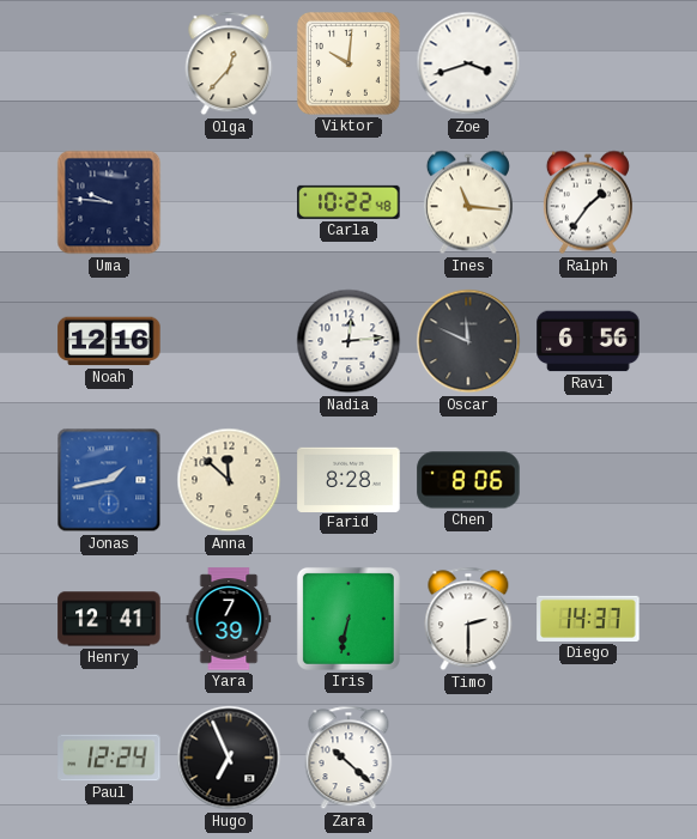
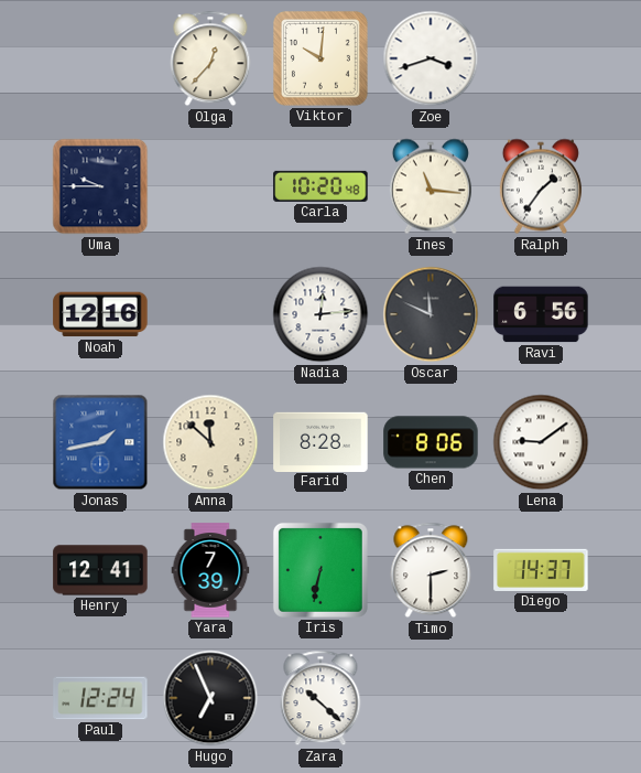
Uma: 9:46 -> 9:45
Carla: 10:22 -> 10:20
Lena: none -> 9:09
